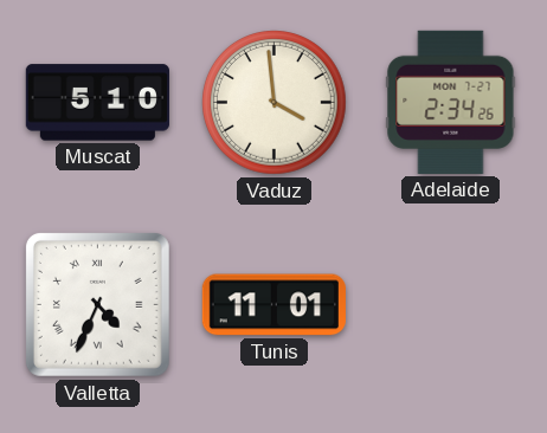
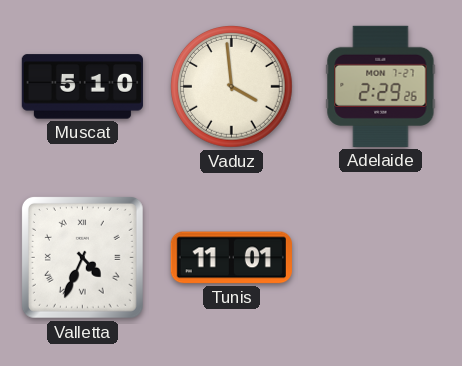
Adelaide: 2:34 -> 2:29
